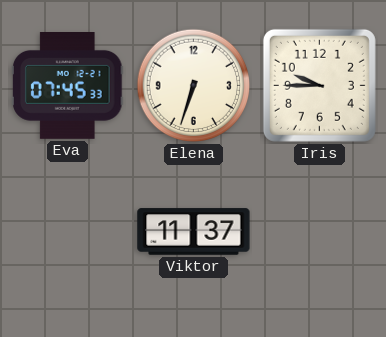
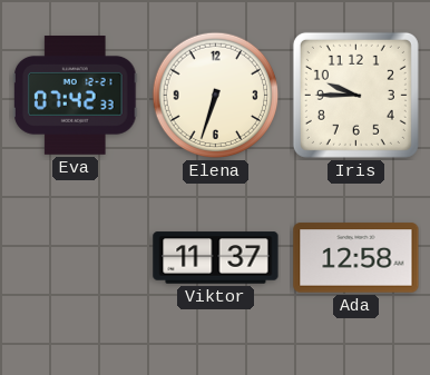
Eva: 07:45 -> 07:42
Ada: none -> 12:58
